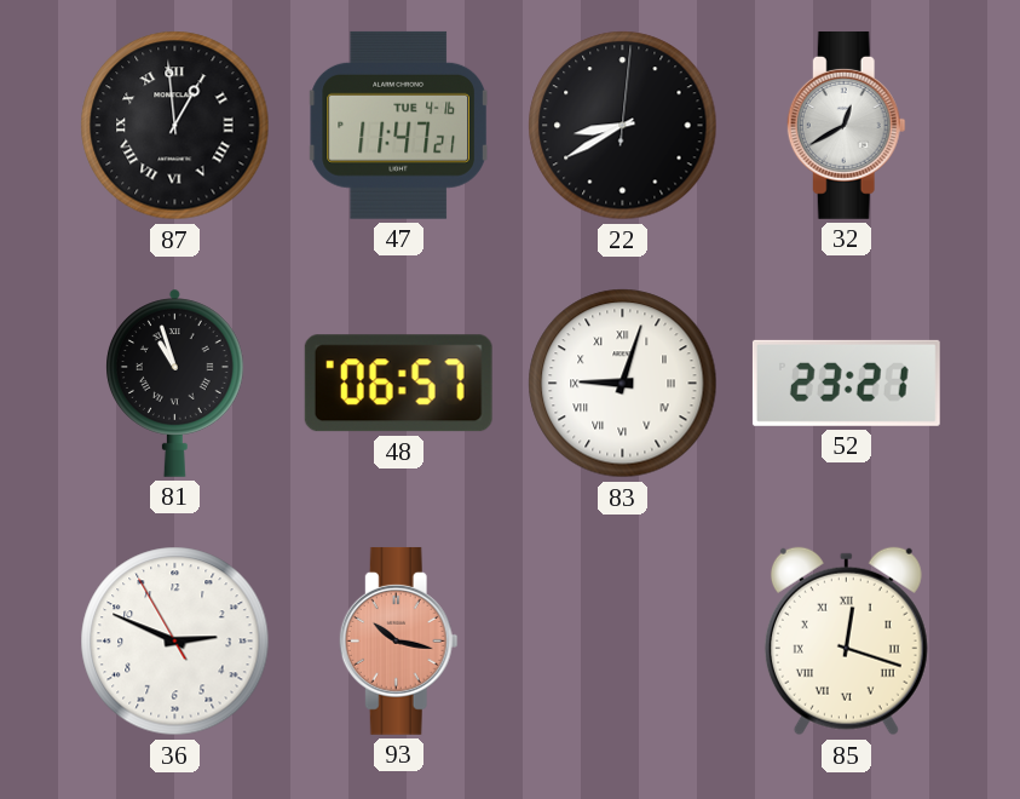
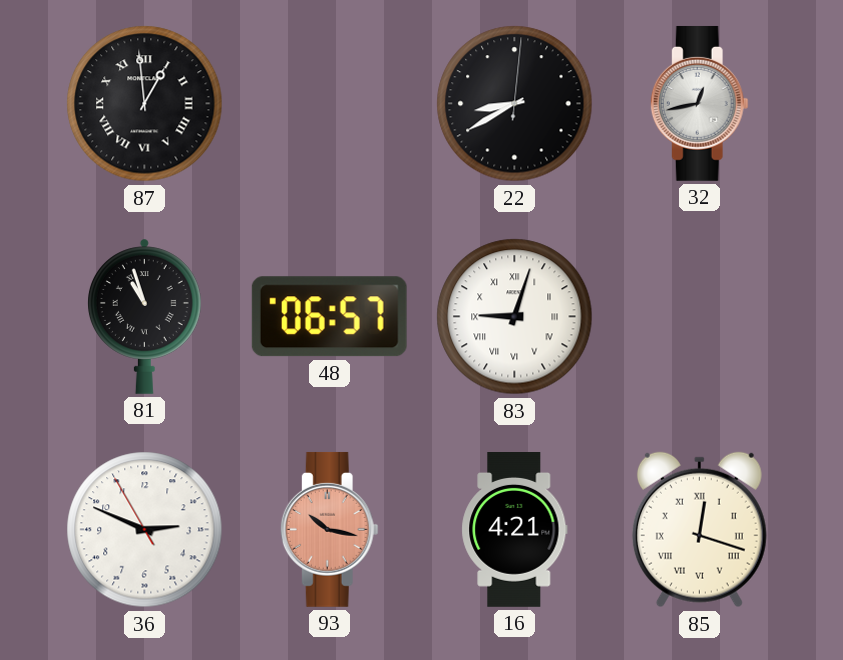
47: 11:47 -> none
32: 12:40 -> 12:43
52: 23:21 -> none
16: none -> 4:21
